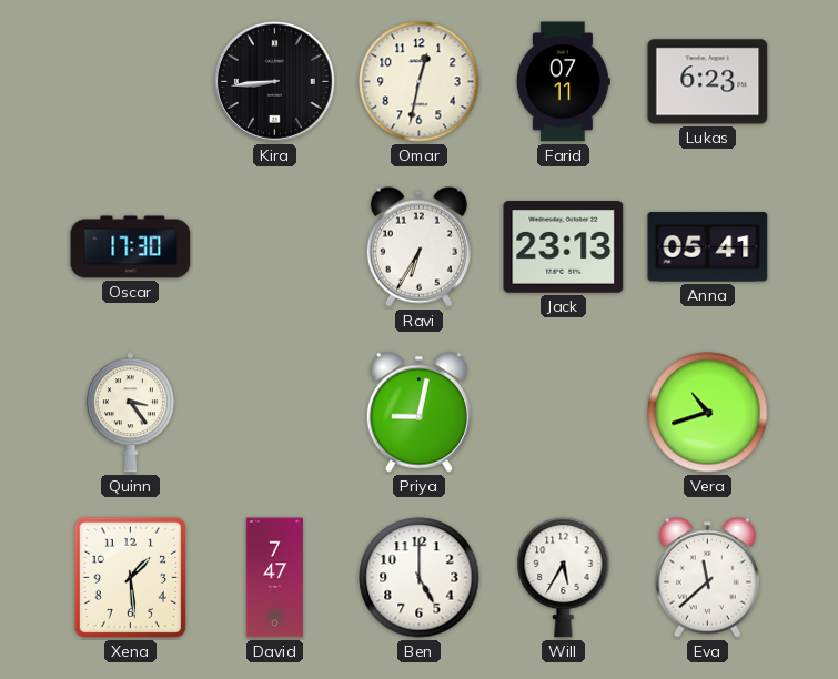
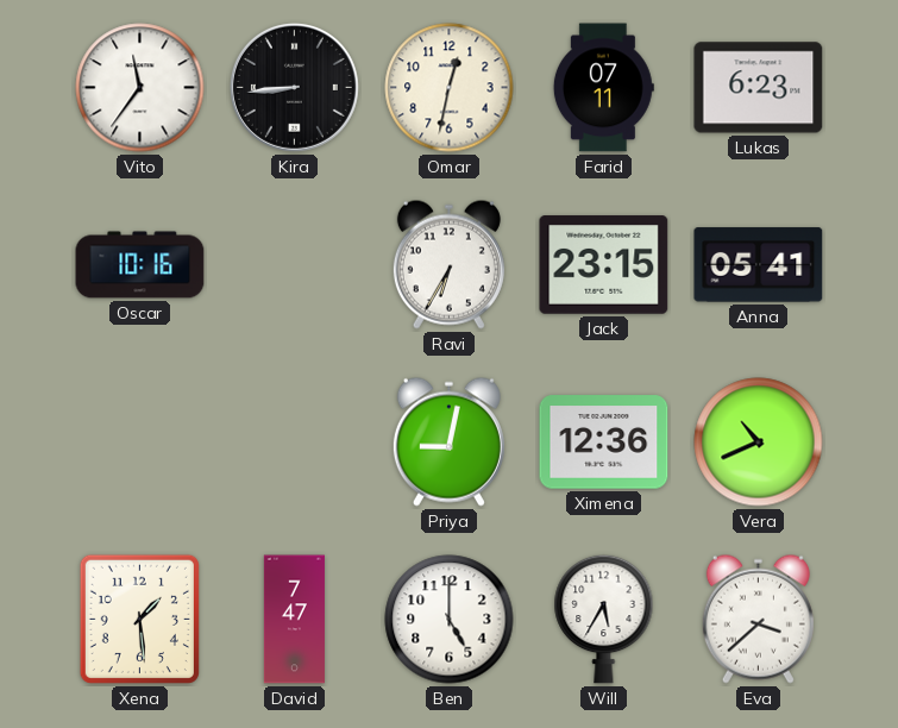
Vito: none -> 11:36
Oscar: 17:30 -> 10:16
Jack: 23:13 -> 23:15
Quinn: 3:24 -> none
Ximena: none -> 12:36
Vera: 10:42 -> 10:41
Eva: 11:38 -> 3:38
